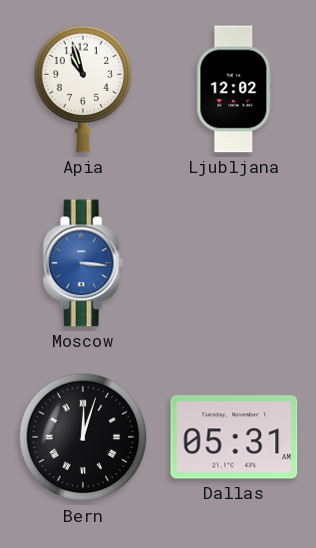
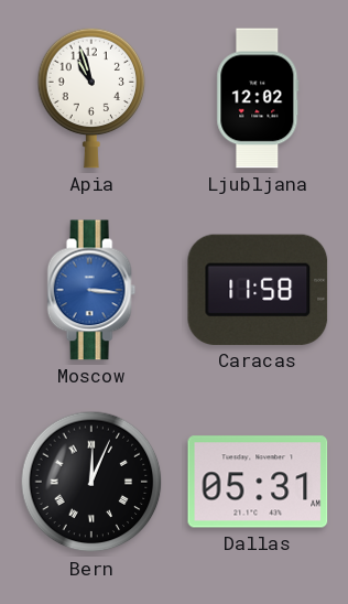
Caracas: none -> 11:58
Bern: 12:03 -> 12:04
